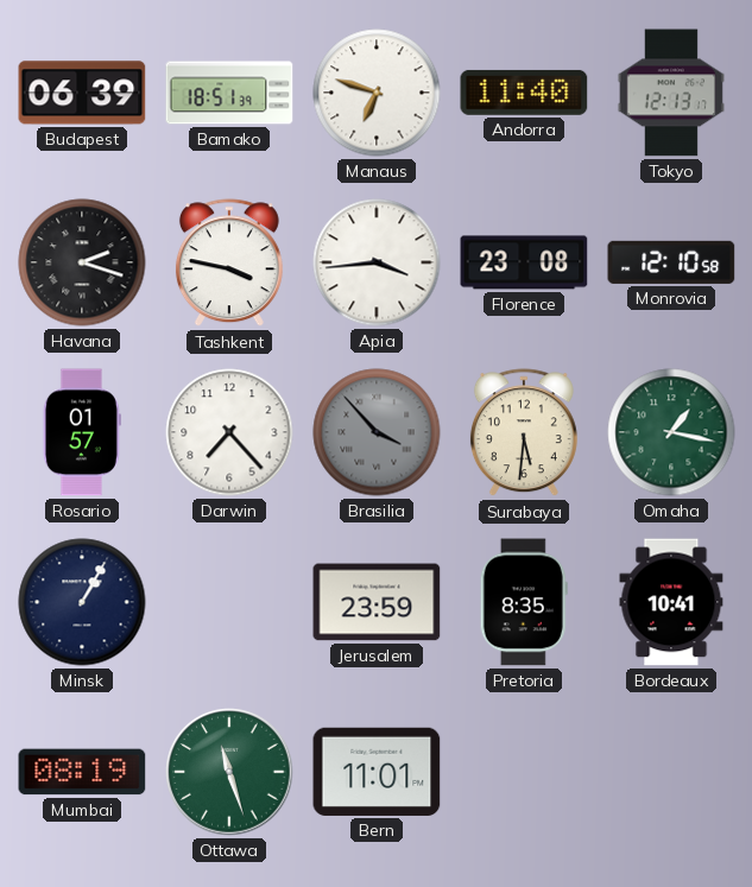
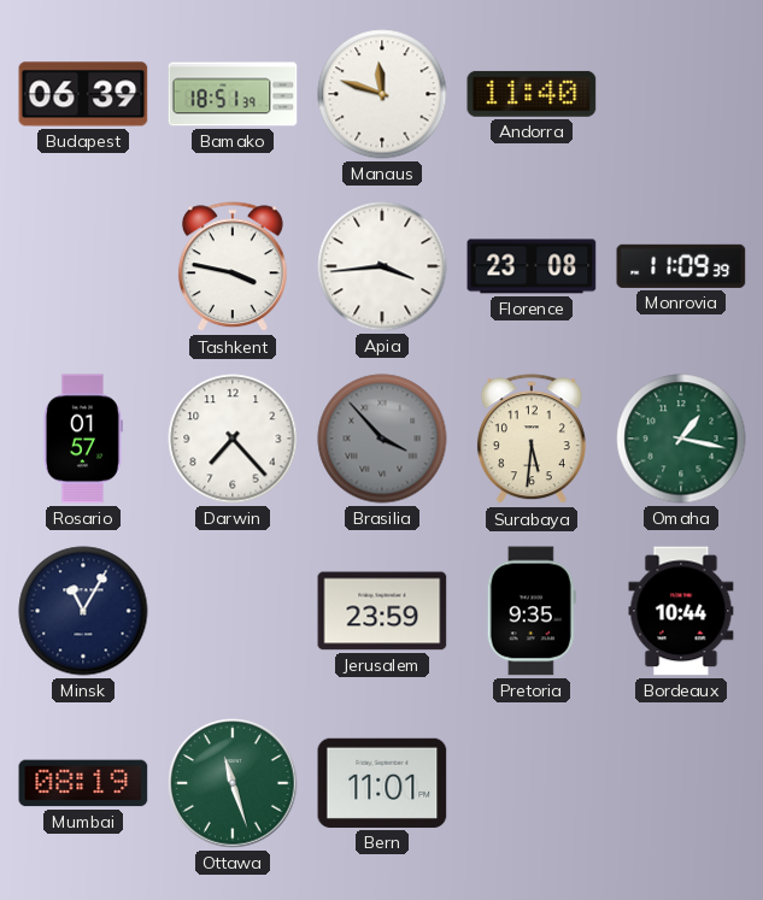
Manaus: 6:48 -> 11:48
Tokyo: 12:13 -> none
Havana: 2:18 -> none
Monrovia: 12:10 -> 11:09
Minsk: 1:05 -> 11:05
Pretoria: 8:35 -> 9:35
Bordeaux: 10:41 -> 10:44
